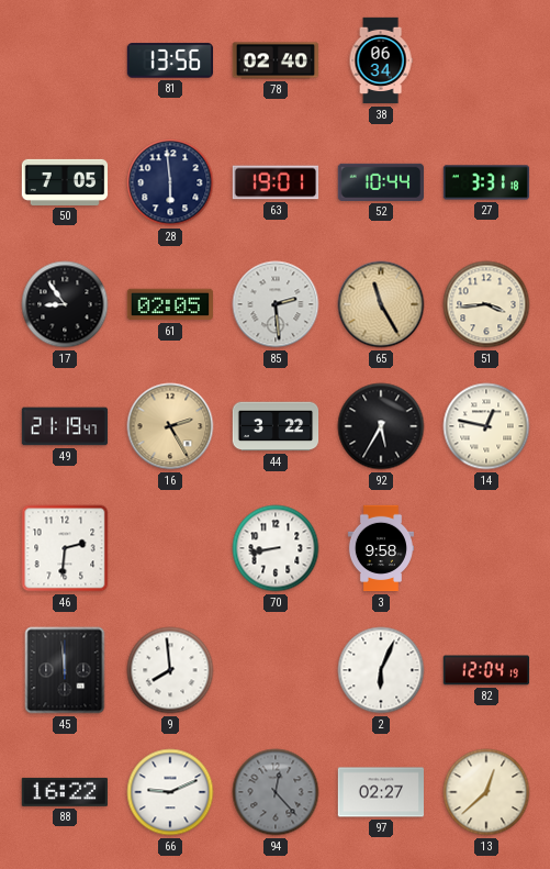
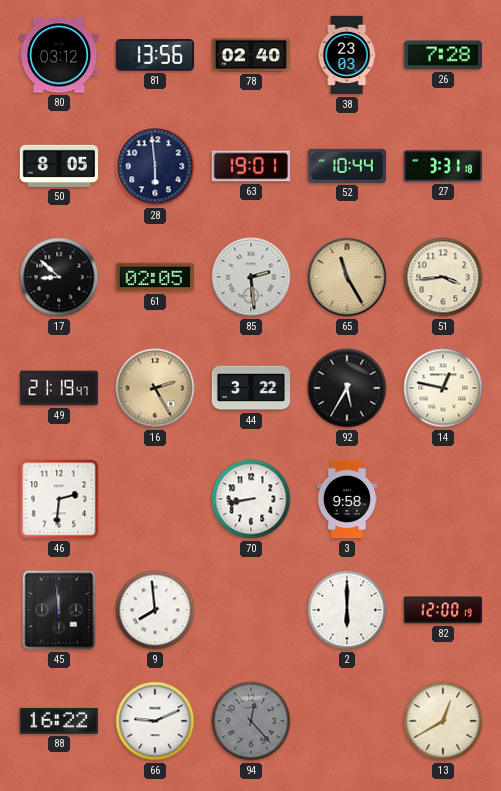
80: none -> 03:12
38: 06:34 -> 23:03
26: none -> 7:28
50: 7:05 -> 8:05
17: 8:54 -> 8:52
2: 6:04 -> 6:00
82: 12:04 -> 12:00
97: 02:27 -> none
13: 12:38 -> 12:40
